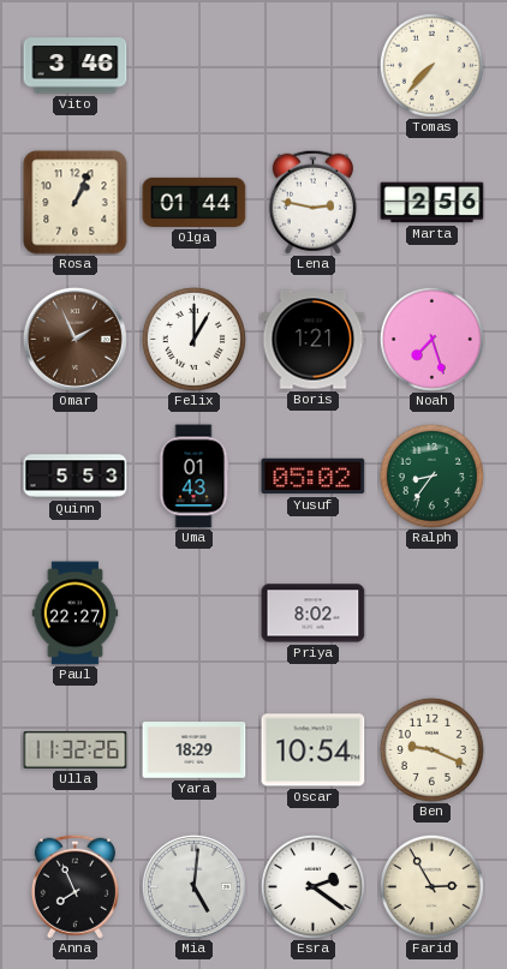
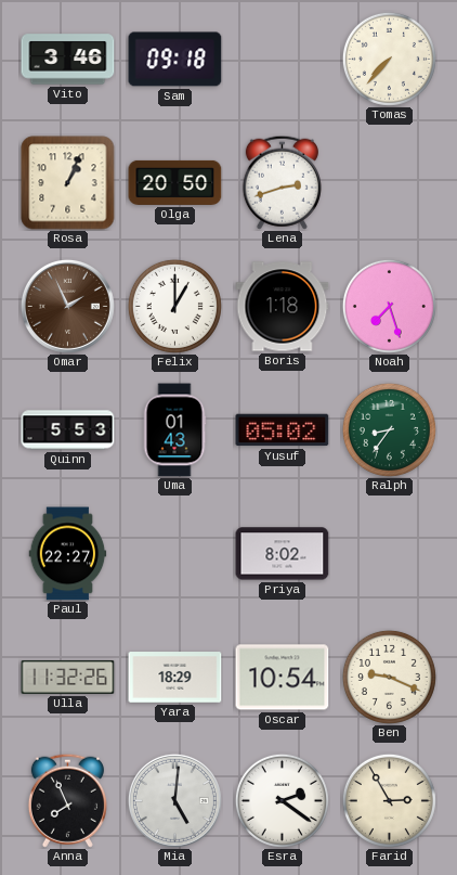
Sam: none -> 09:18
Olga: 01:44 -> 20:50
Lena: 2:47 -> 2:42
Marta: 2:56 -> none
Boris: 1:21 -> 1:18
